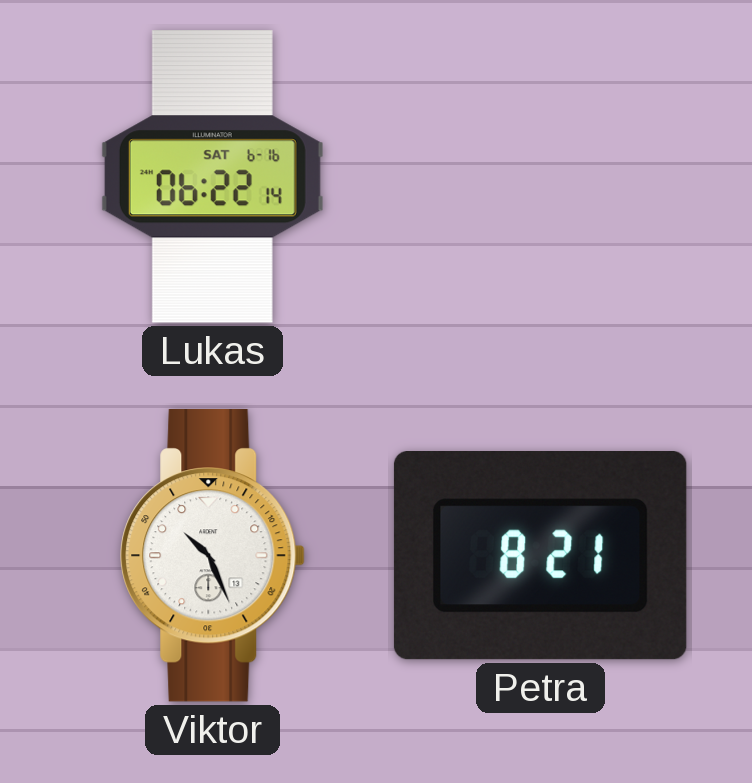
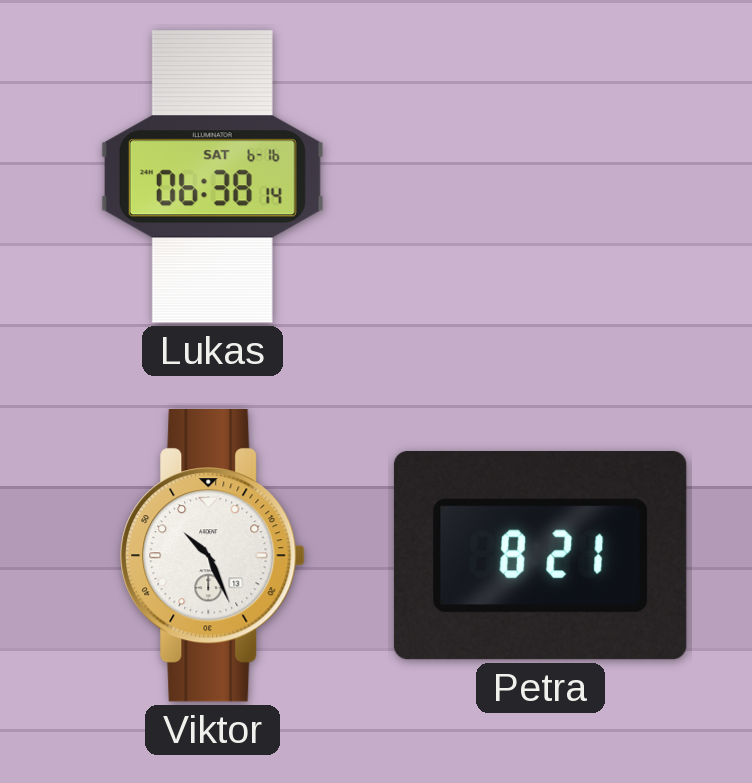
Lukas: 06:22 -> 06:38
